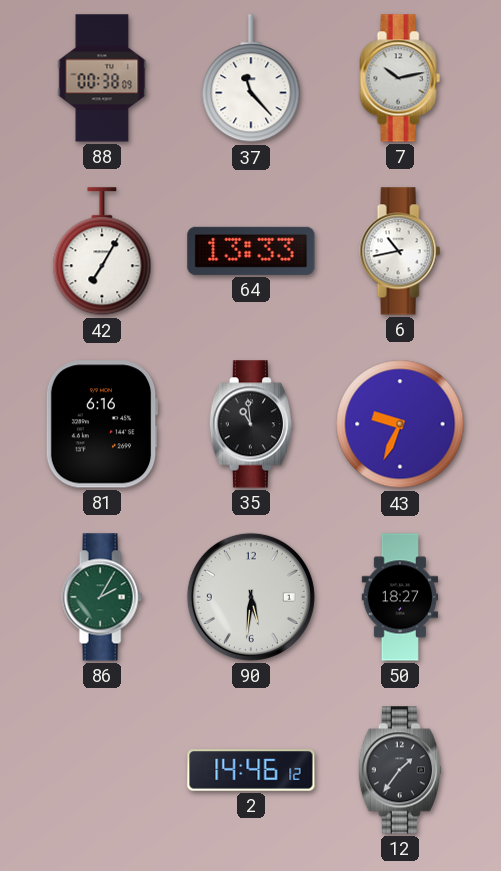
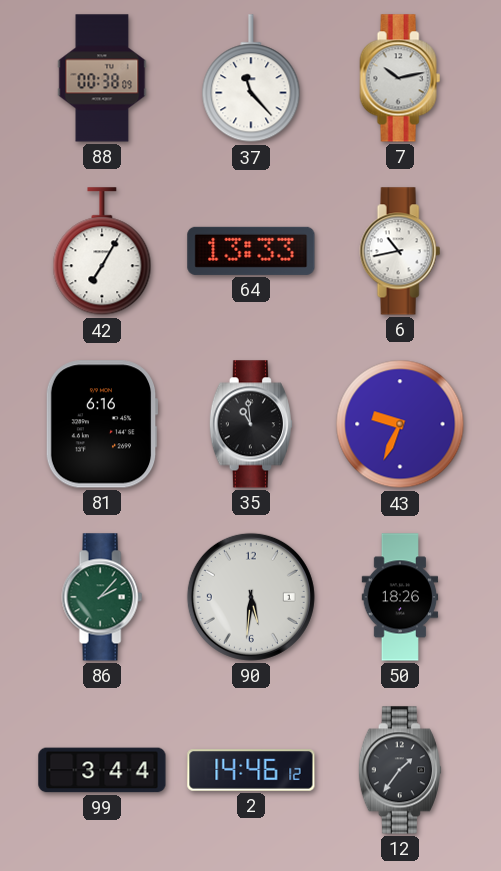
86: 2:05 -> 2:07
50: 18:27 -> 18:26
99: none -> 3:44
